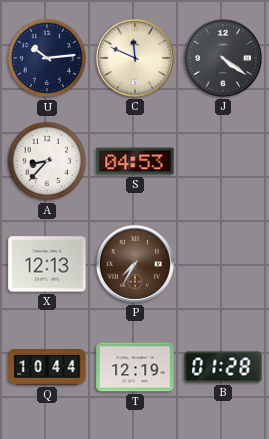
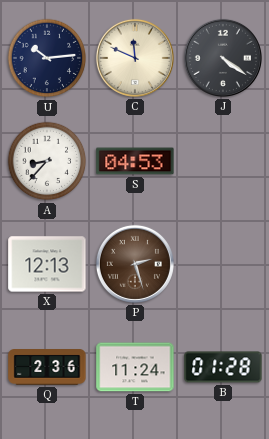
P: 7:35 -> 2:27
Q: 10:44 -> 2:36
T: 12:19 -> 11:24
